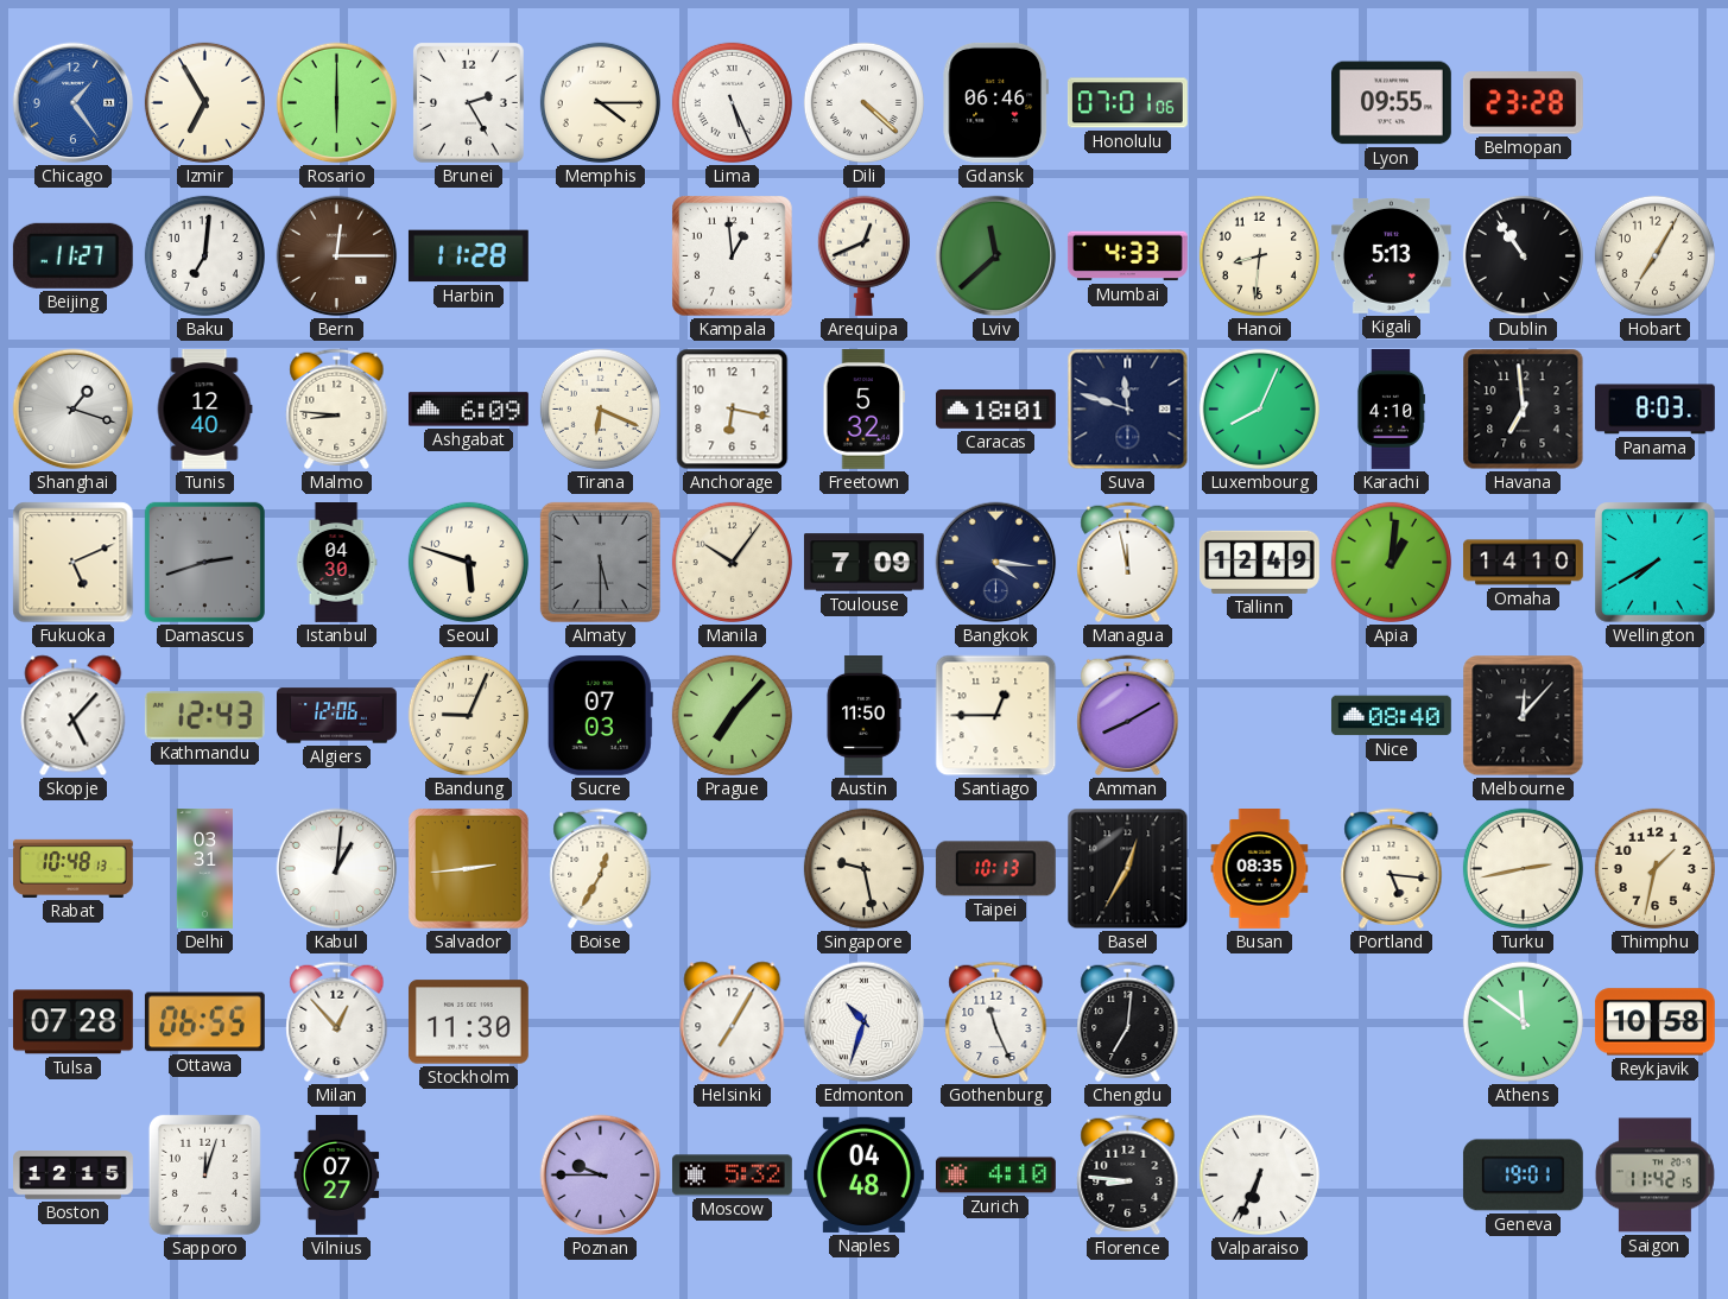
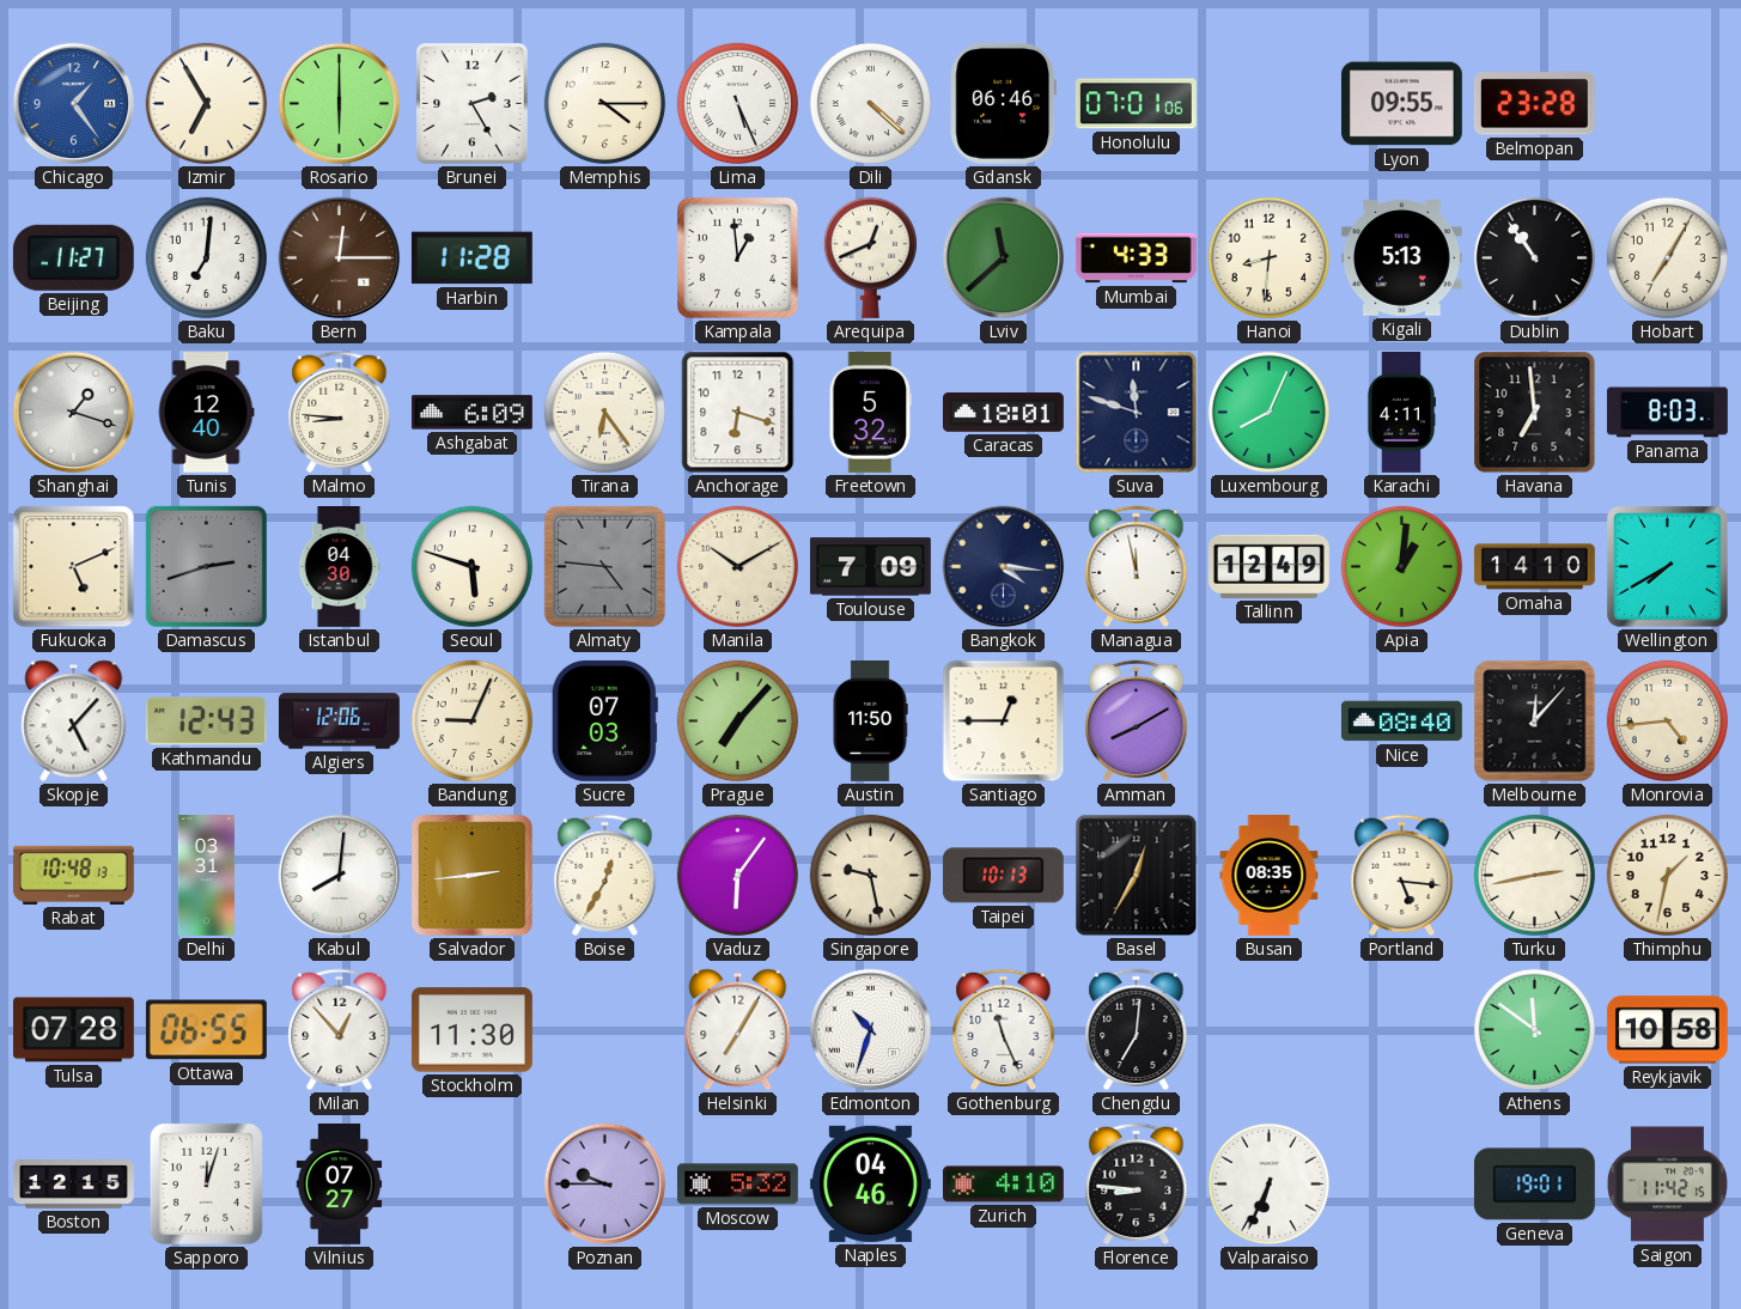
Tirana: 6:19 -> 6:24
Anchorage: 6:17 -> 6:18
Karachi: 4:10 -> 4:11
Almaty: 5:30 -> 4:46
Manila: 10:06 -> 10:10
Monrovia: none -> 4:44
Kabul: 1:01 -> 8:01
Vaduz: none -> 6:06
Naples: 04:48 -> 04:46
